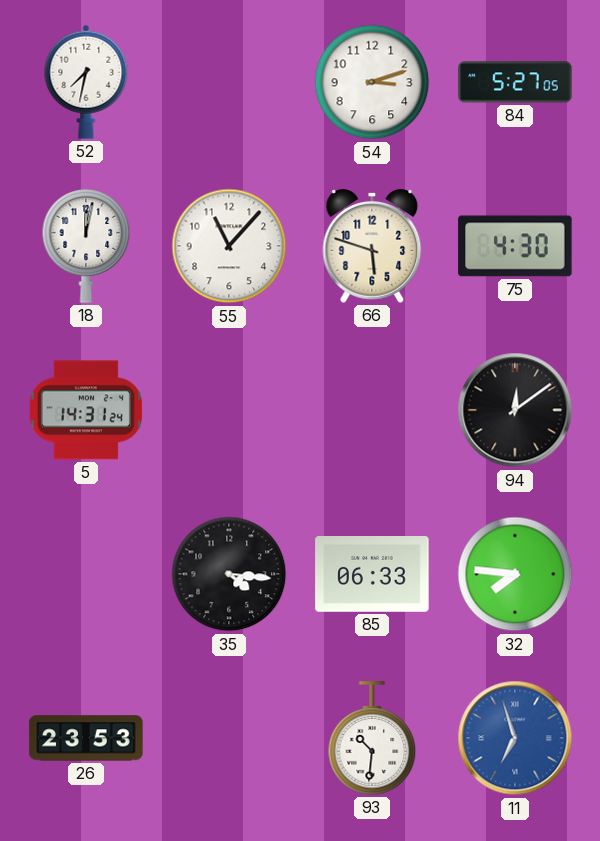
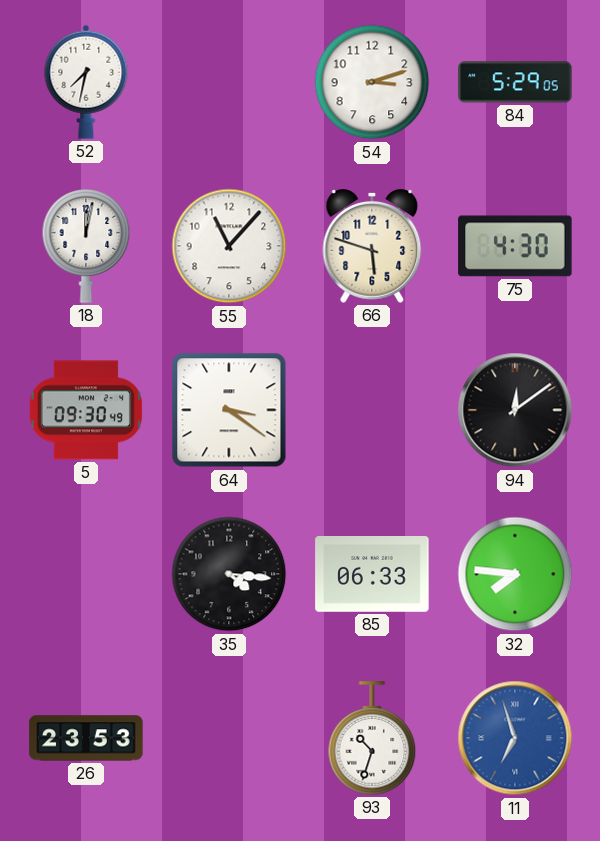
84: 5:27 -> 5:29
5: 14:31 -> 09:30
64: none -> 3:21
93: 10:31 -> 10:33
